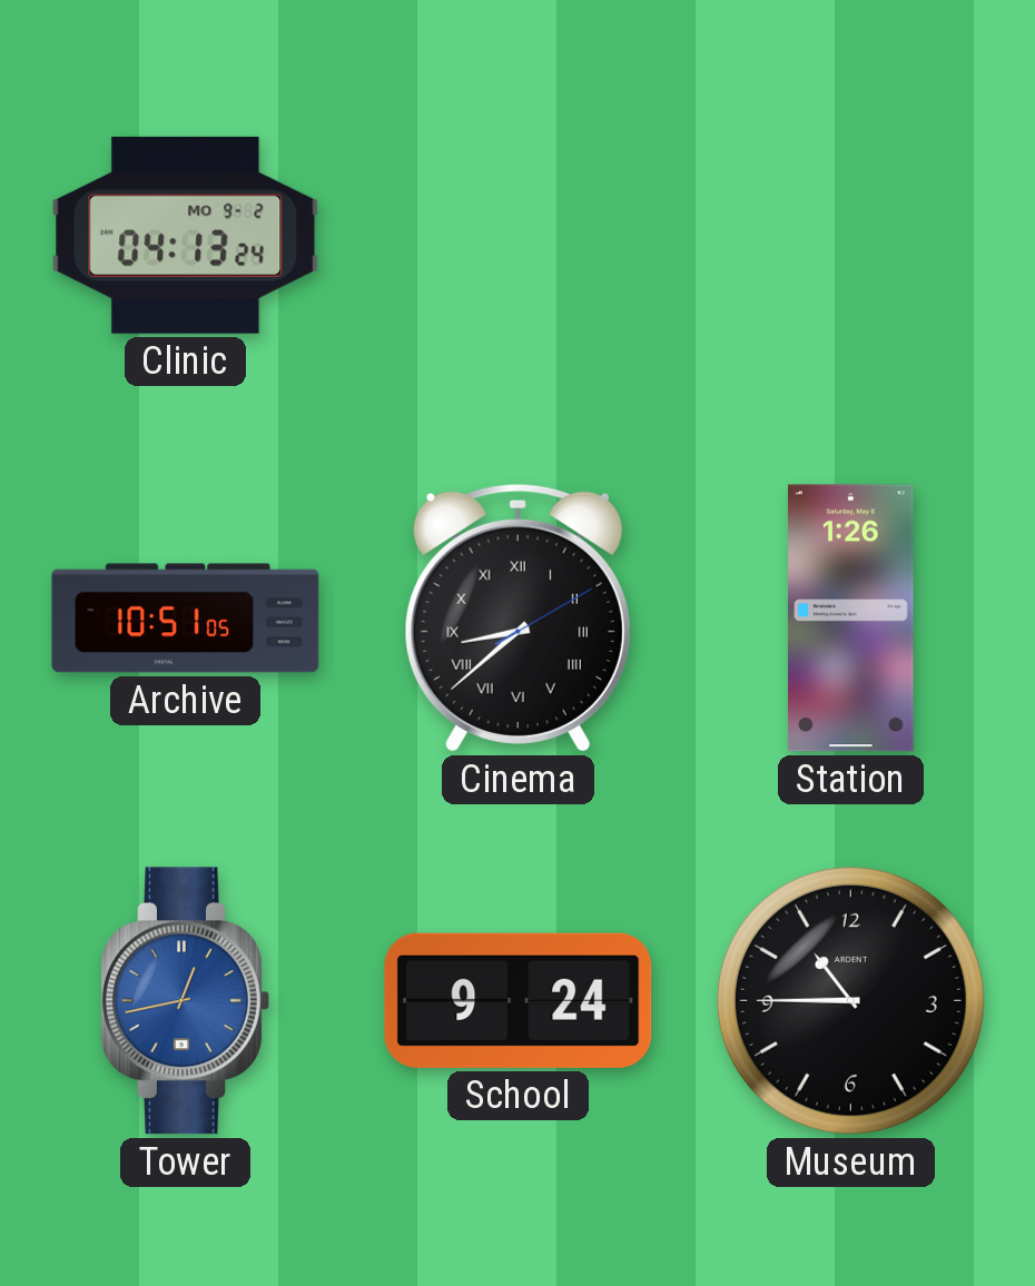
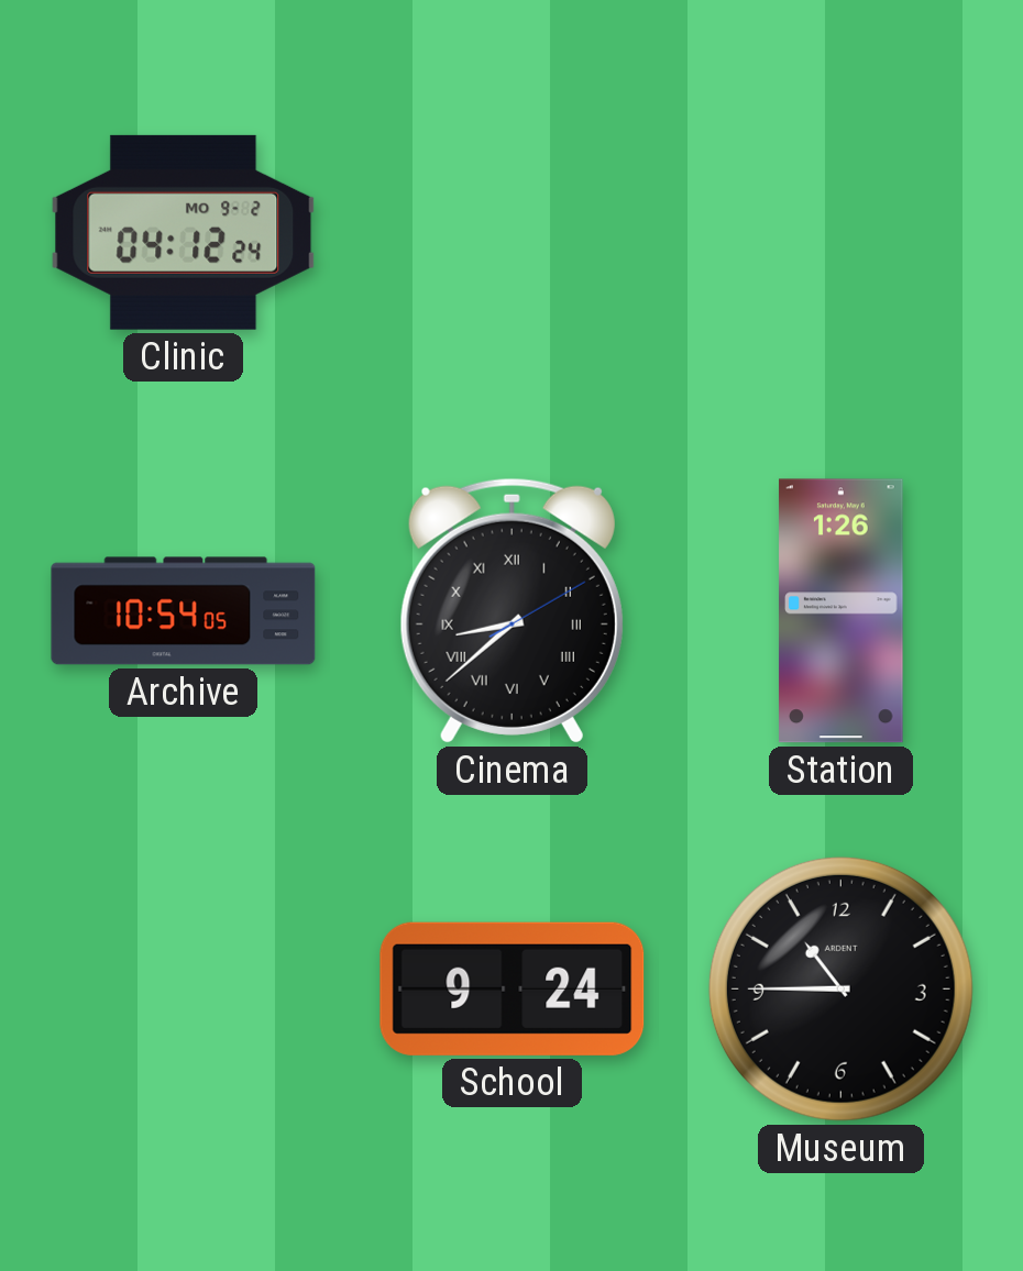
Clinic: 04:13 -> 04:12
Archive: 10:51 -> 10:54
Tower: 12:43 -> none
